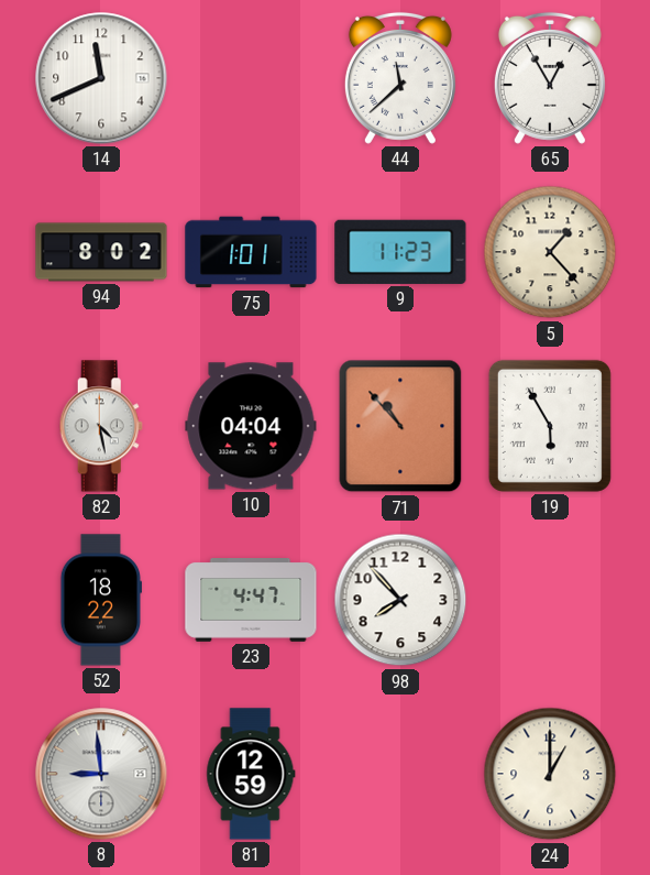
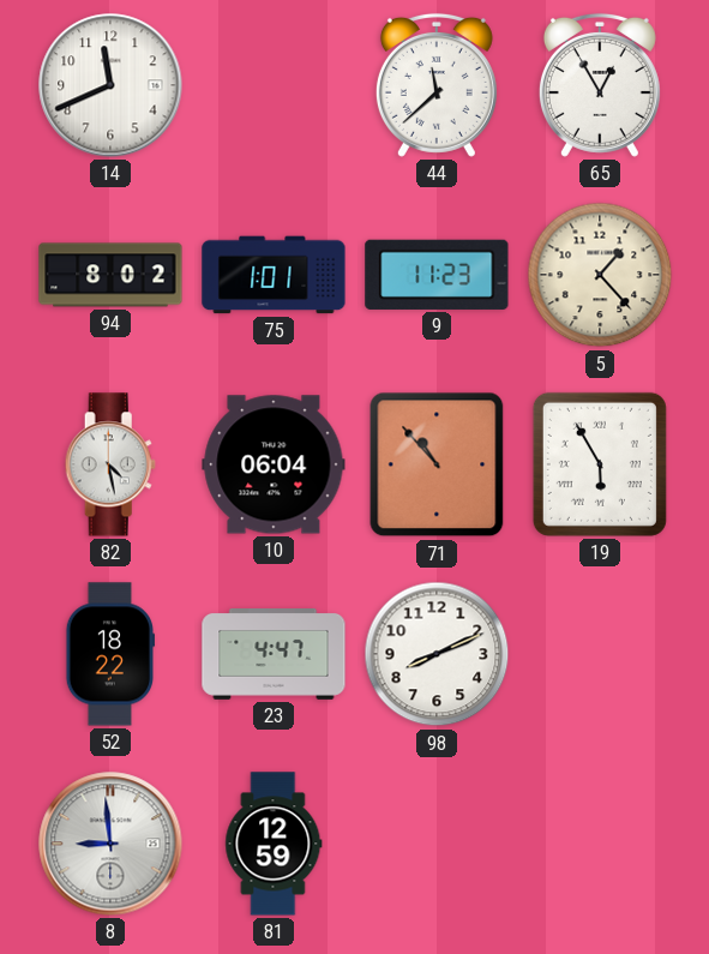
10: 04:04 -> 06:04
98: 7:53 -> 8:11
24: 1:00 -> none
